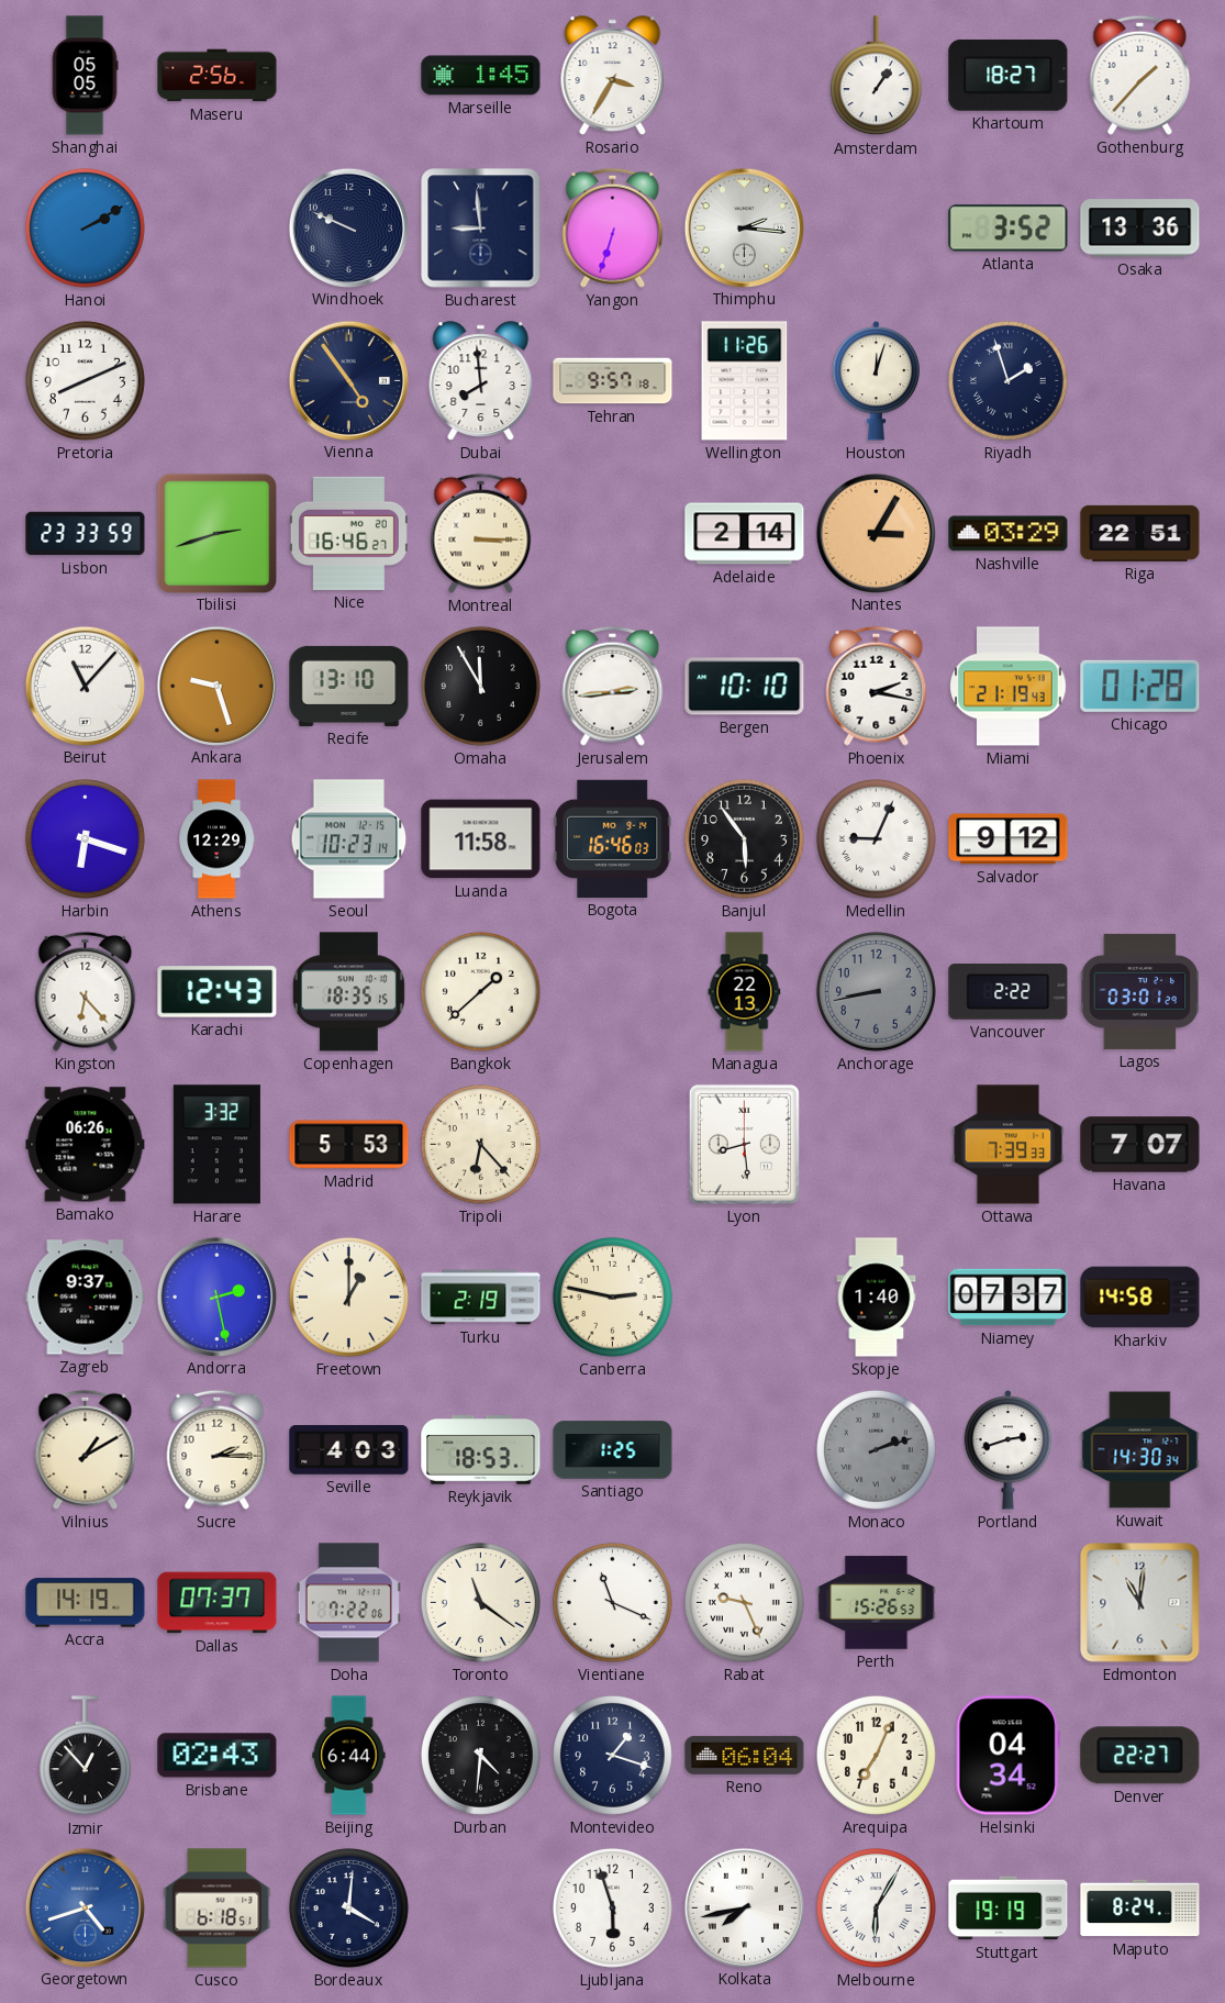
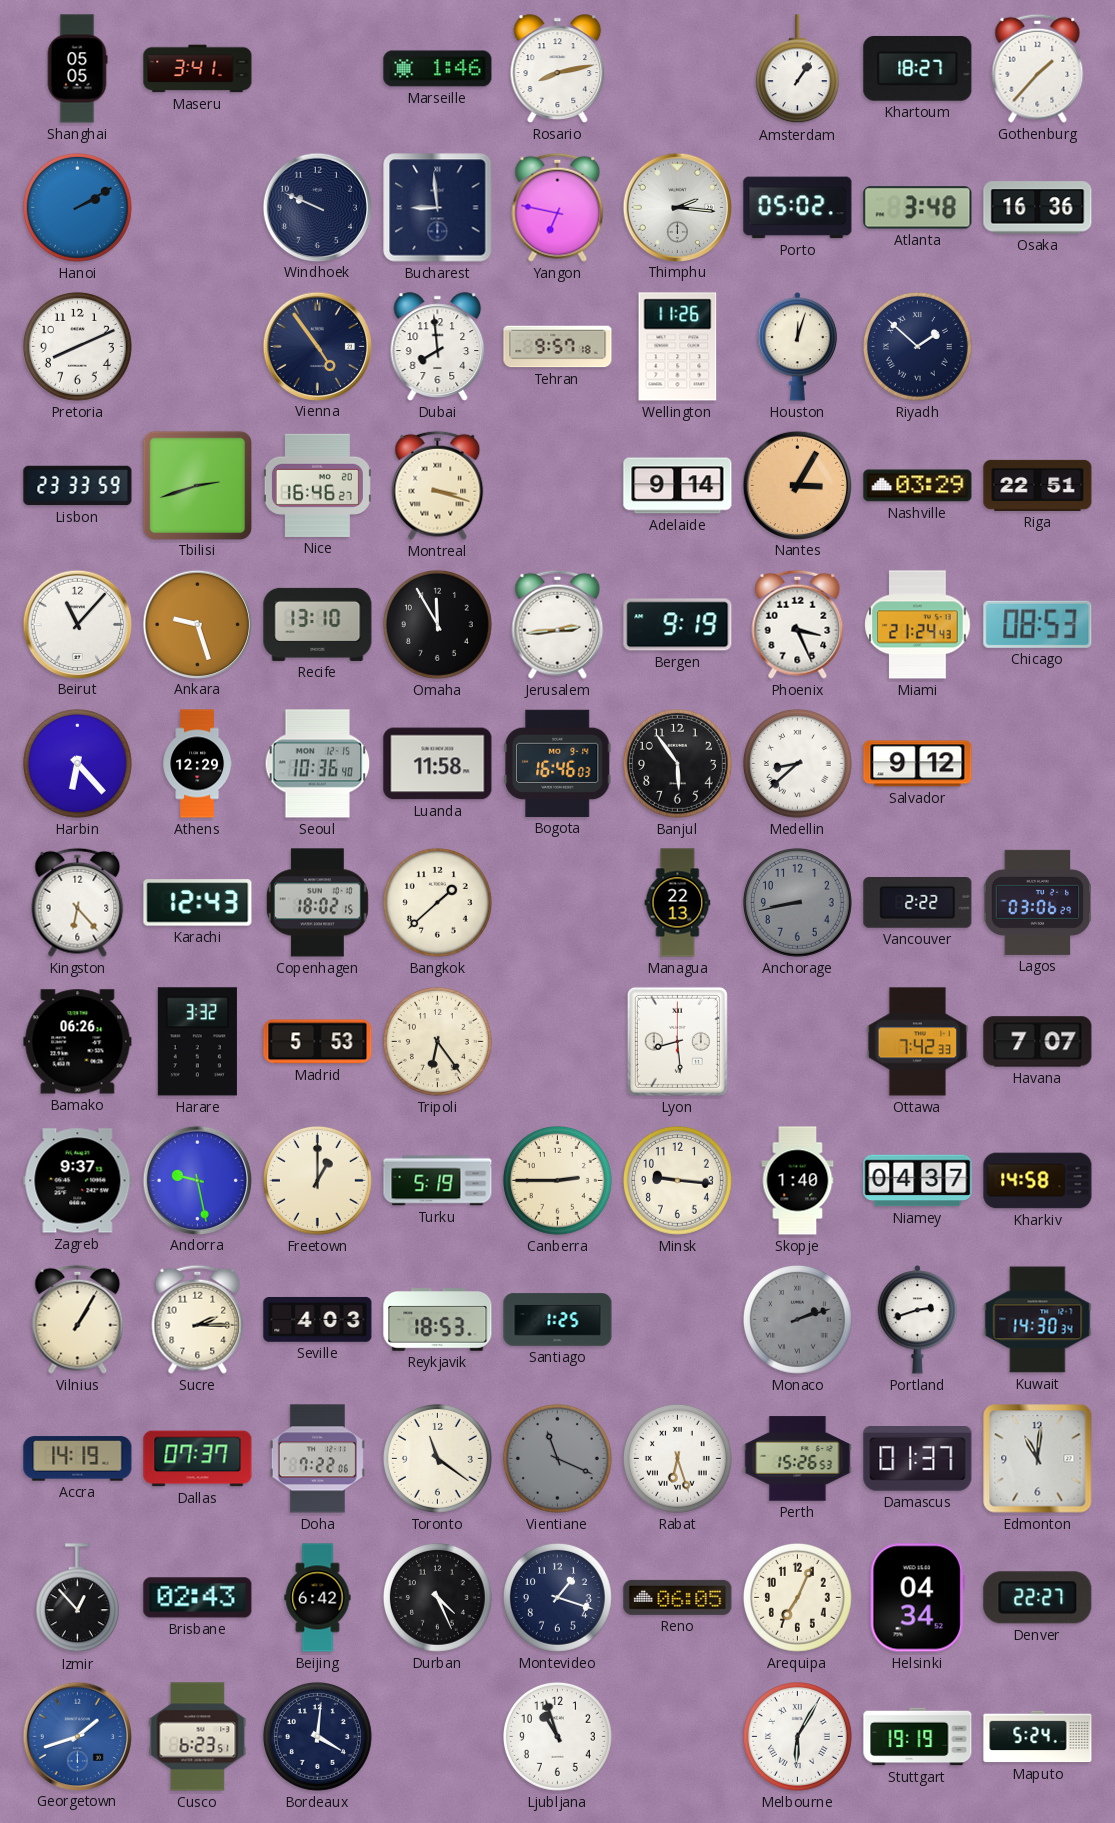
Maseru: 2:56 -> 3:41
Marseille: 1:45 -> 1:46
Rosario: 3:35 -> 8:13
Yangon: 6:33 -> 6:47
Porto: none -> 05:02
Atlanta: 3:52 -> 3:48
Osaka: 13:36 -> 16:36
Riyadh: 1:57 -> 1:52
Montreal: 3:15 -> 3:18
Adelaide: 2:14 -> 9:14
Bergen: 10:10 -> 9:19
Phoenix: 2:17 -> 3:26
Miami: 21:19 -> 21:24
Chicago: 01:28 -> 08:53
Harbin: 6:18 -> 6:23
Seoul: 10:23 -> 10:36
Medellin: 9:04 -> 8:38
Copenhagen: 18:35 -> 18:02
Lagos: 03:01 -> 03:06
Tripoli: 6:23 -> 6:24
Ottawa: 7:39 -> 7:42
Andorra: 2:28 -> 9:28
Turku: 2:19 -> 5:19
Canberra: 2:47 -> 2:45
Minsk: none -> 9:16
Niamey: 07:37 -> 04:37
Vilnius: 1:10 -> 1:05
Vientiane dial: white -> grey
Rabat: 9:26 -> 6:27
Damascus: none -> 01:37
Beijing: 6:44 -> 6:42
Durban: 4:31 -> 4:26
Reno: 06:04 -> 06:05
Georgetown: 4:42 -> 1:42
Cusco: 6:18 -> 6:23
Ljubljana: 5:57 -> 10:57
Kolkata: 7:43 -> none
Maputo: 8:24 -> 5:24
